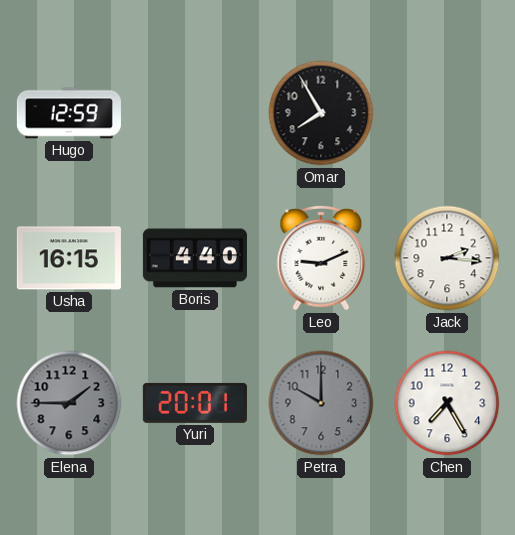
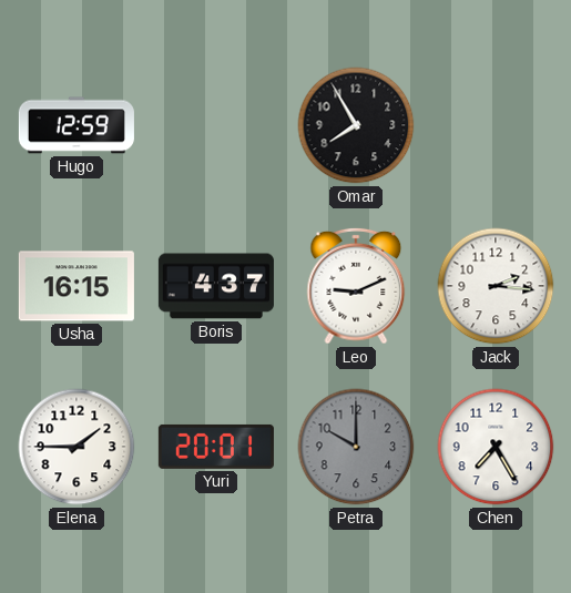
Boris: 4:40 -> 4:37
Elena dial: grey -> white
